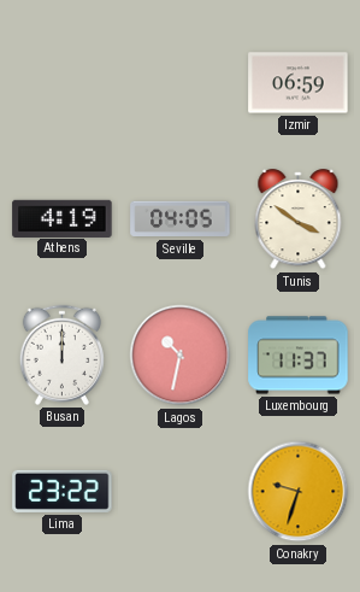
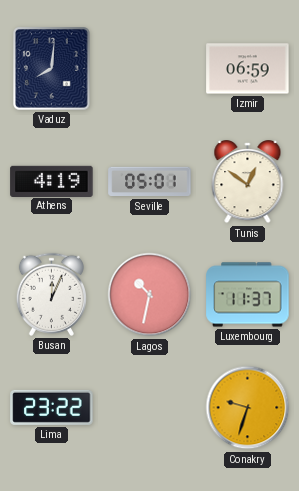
Vaduz: none -> 8:01
Seville: 04:05 -> 05:01
Tunis: 3:51 -> 12:51
Busan: 12:00 -> 12:04
